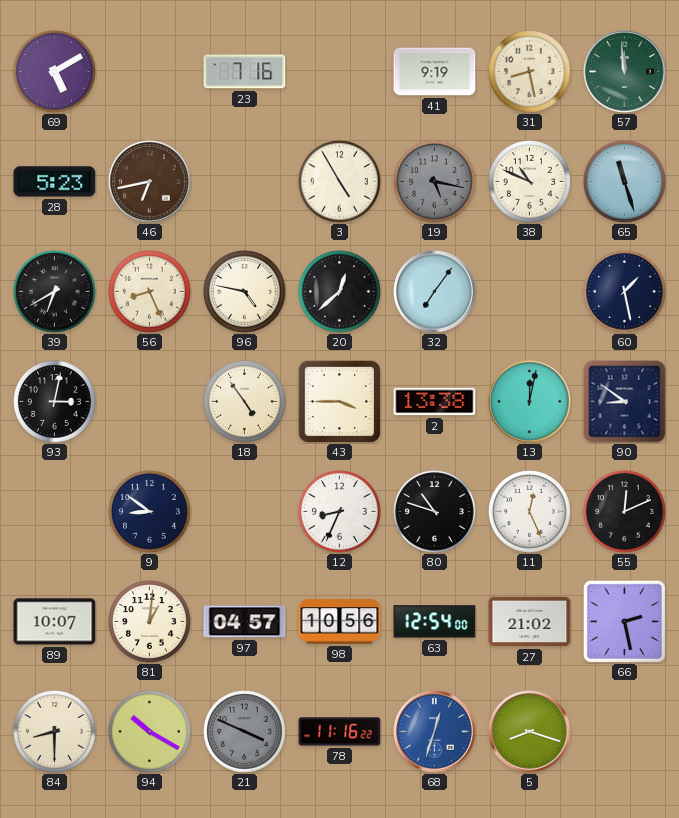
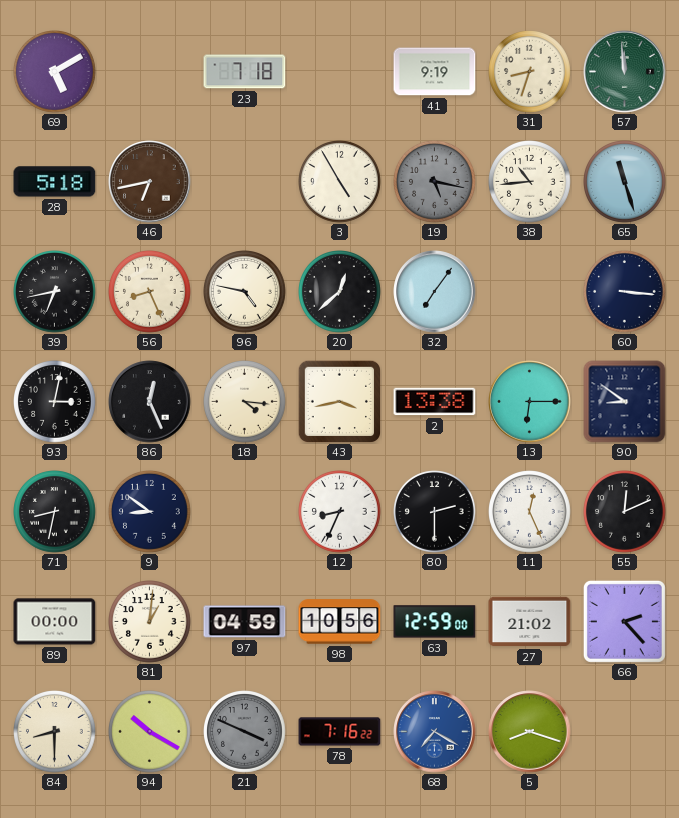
23: 7:16 -> 7:18
31: 8:28 -> 8:33
28: 5:23 -> 5:18
38: 10:49 -> 10:44
39: 6:40 -> 6:43
60: 1:28 -> 3:16
86: none -> 12:26
18: 4:54 -> 4:16
43: 3:45 -> 3:43
13: 12:02 -> 6:15
71: none -> 8:32
80: 10:48 -> 2:30
89: 10:07 -> 00:00
97: 04:57 -> 04:59
63: 12:54 -> 12:59
66: 2:28 -> 2:23
78: 11:16 -> 7:16
68: 12:33 -> 7:20
